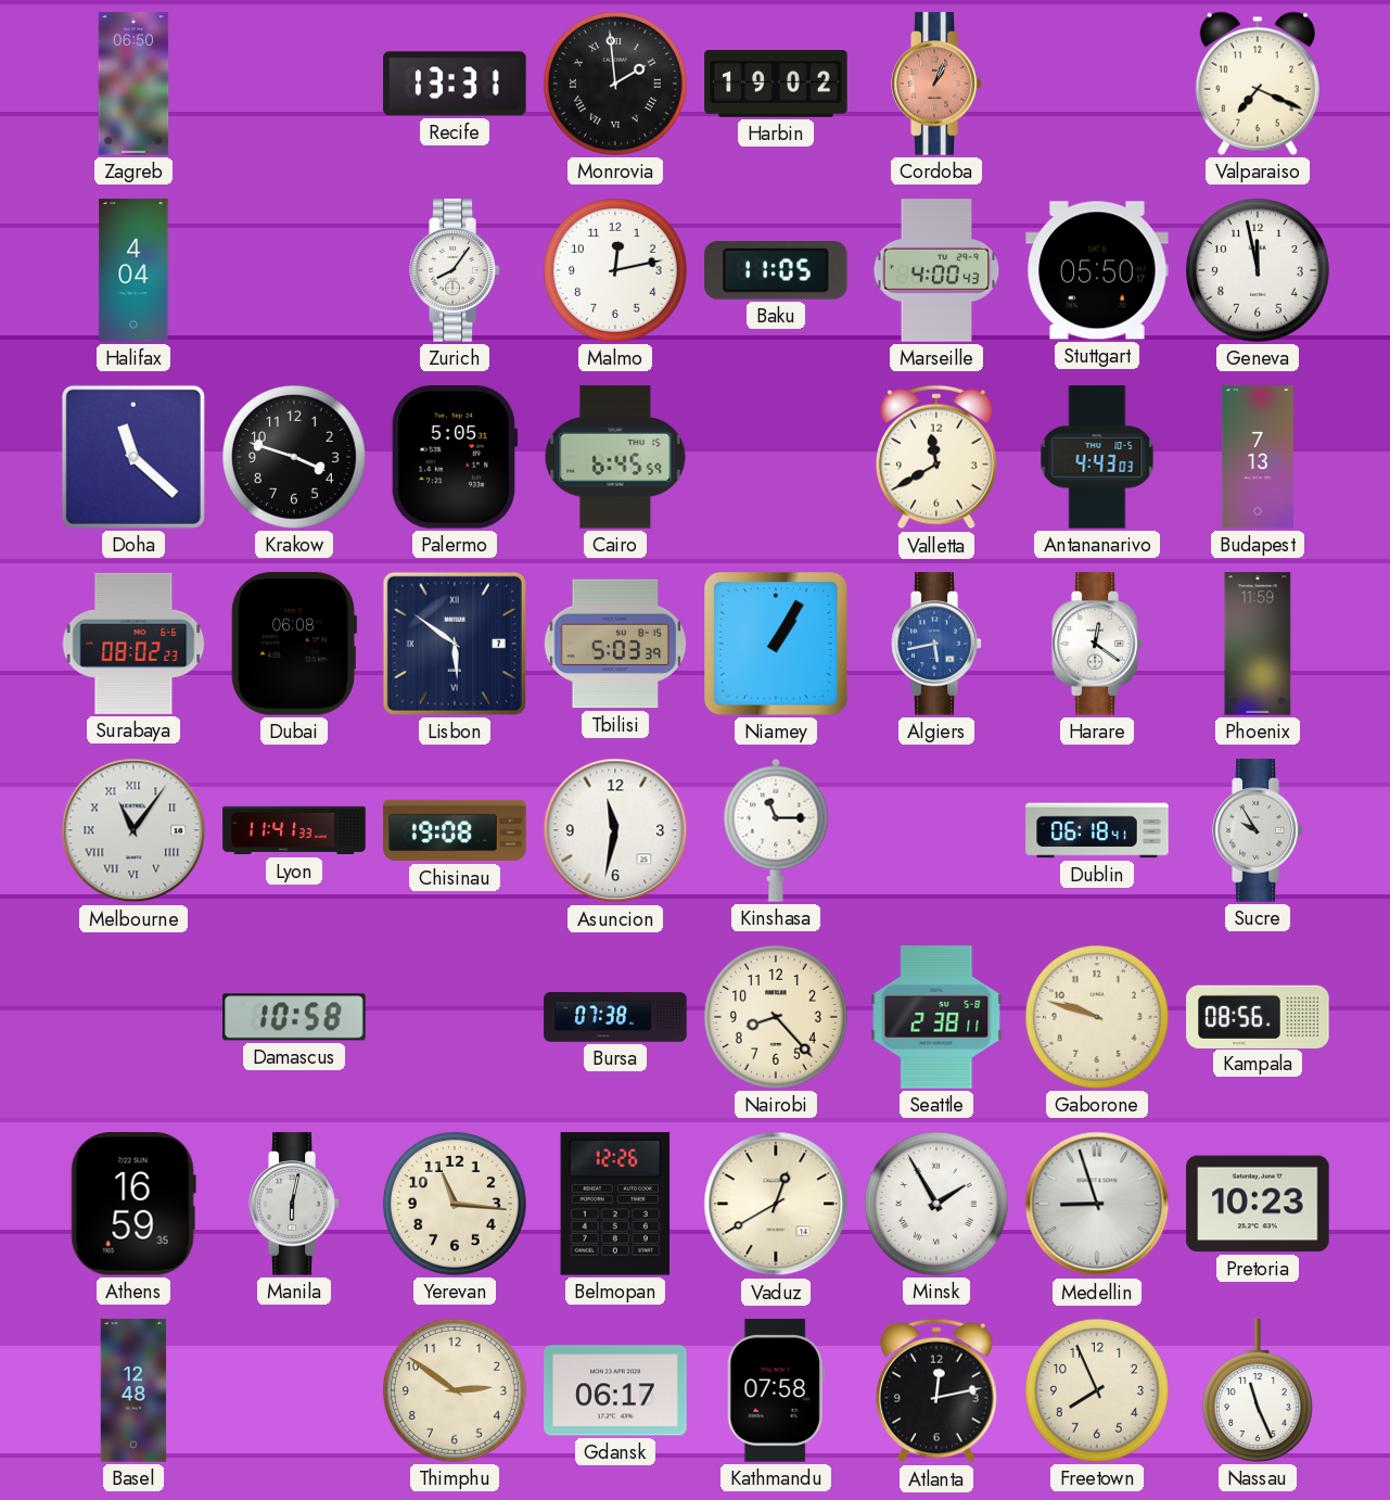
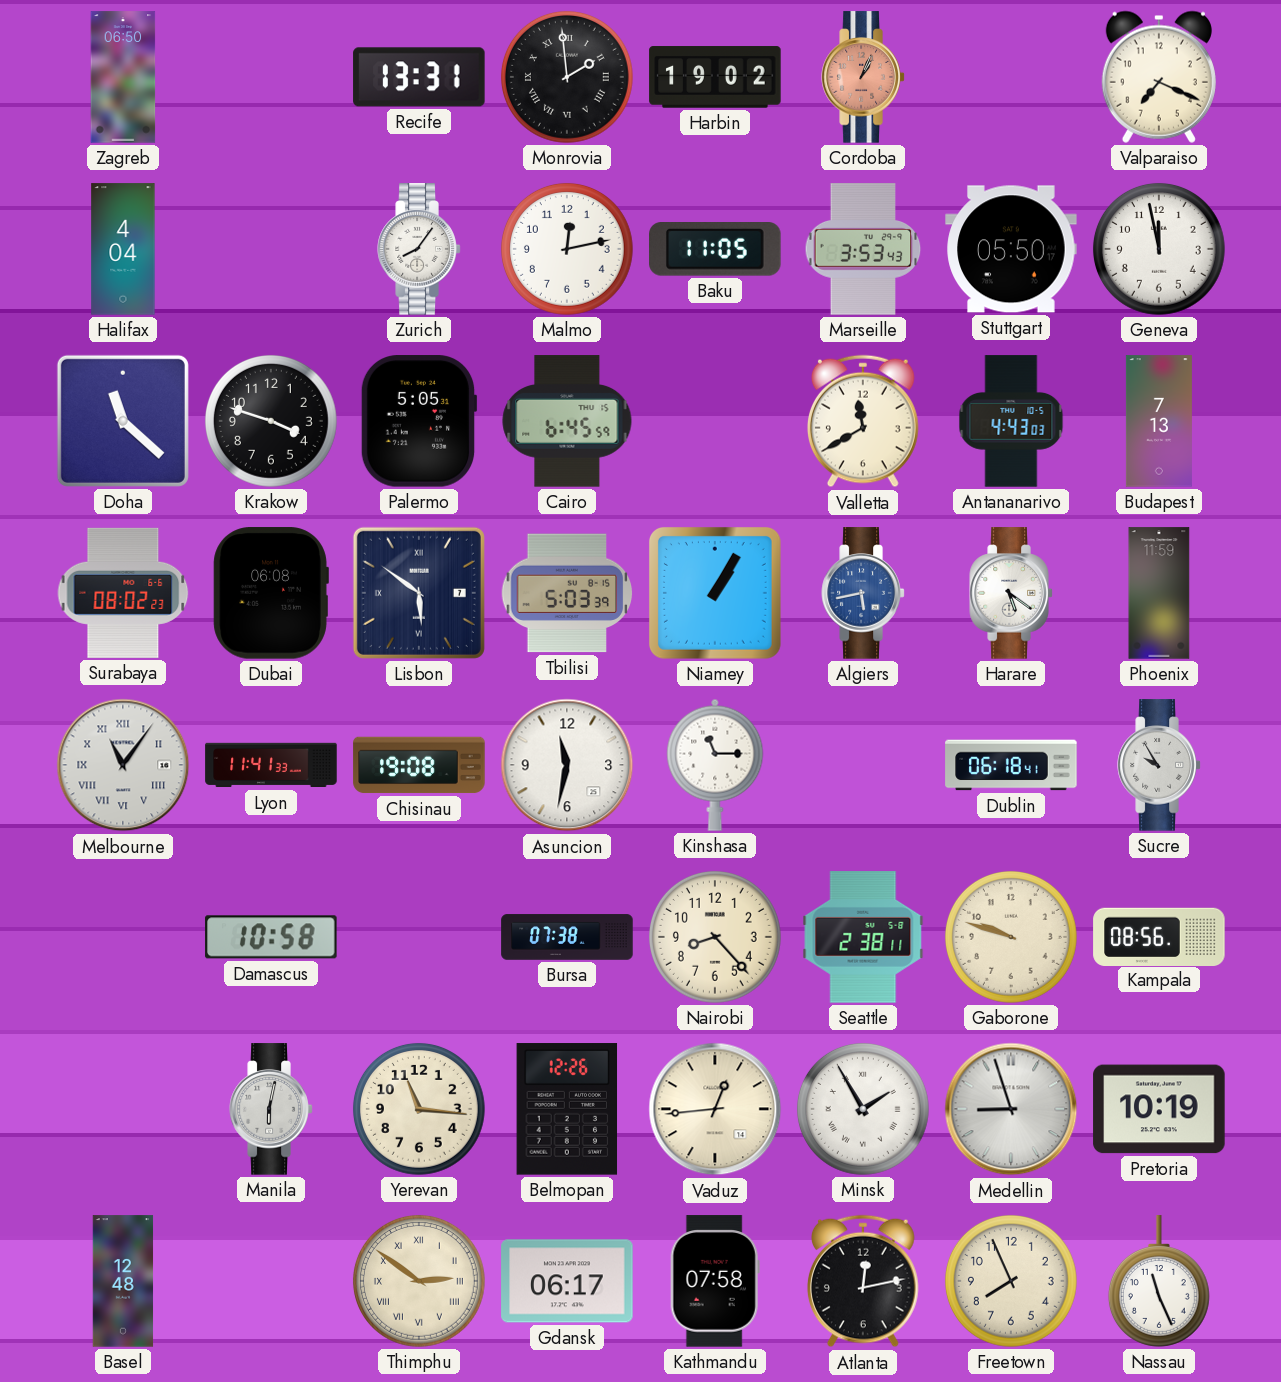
Marseille: 4:00 -> 3:53
Harare: 12:21 -> 5:21
Athens: 16:59 -> none
Vaduz: 12:40 -> 12:44
Pretoria: 10:23 -> 10:19
Thimphu numerals: Arabic -> Roman
